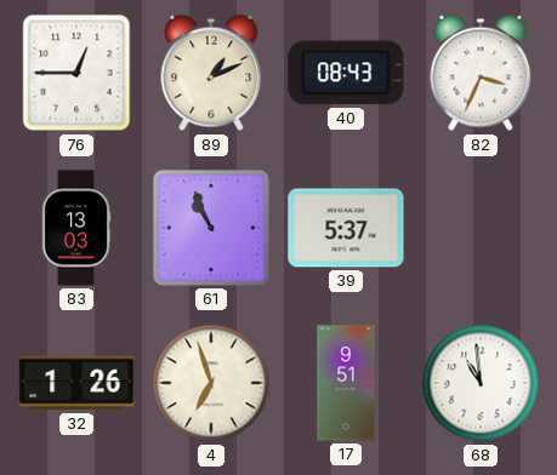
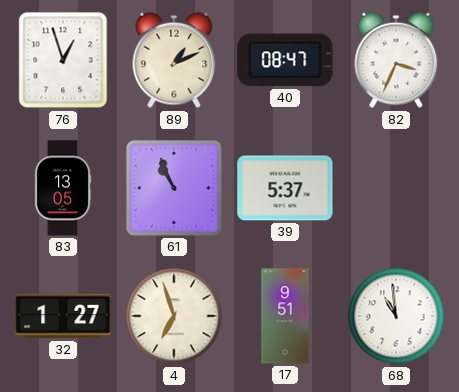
76: 12:45 -> 12:57
40: 08:43 -> 08:47
83: 13:03 -> 13:05
32: 1:26 -> 1:27
